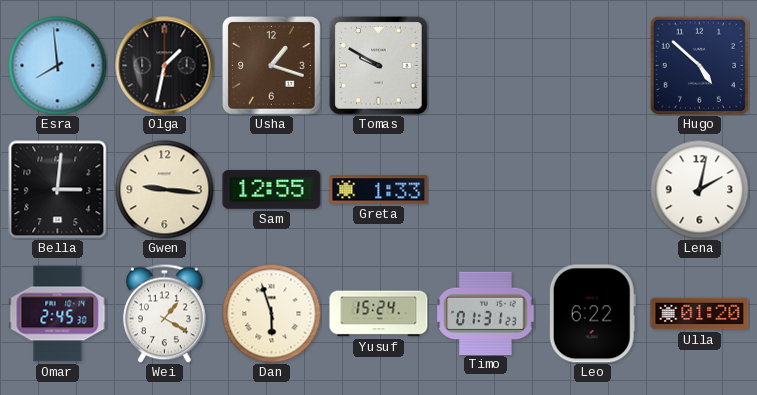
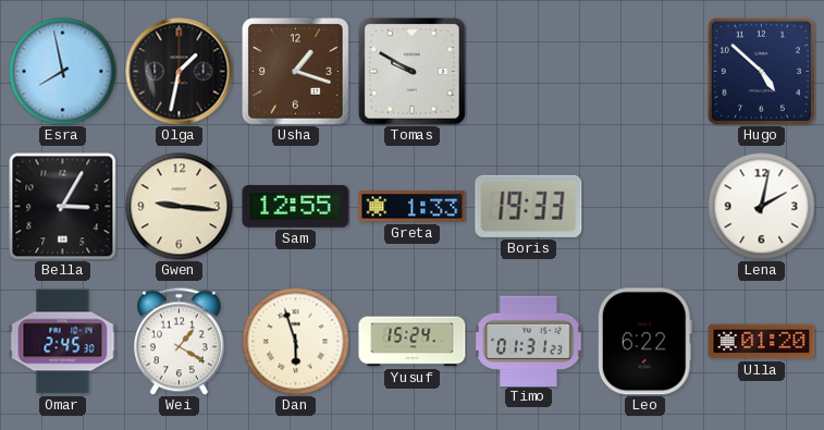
Esra: 7:59 -> 7:58
Bella: 3:01 -> 3:05
Boris: none -> 19:33
